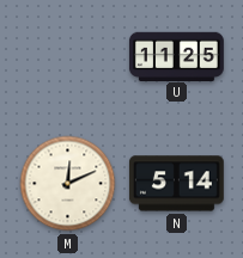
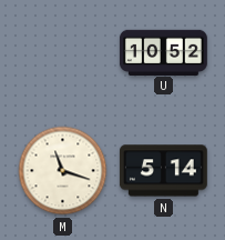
U: 11:25 -> 10:52
M: 12:11 -> 11:18
